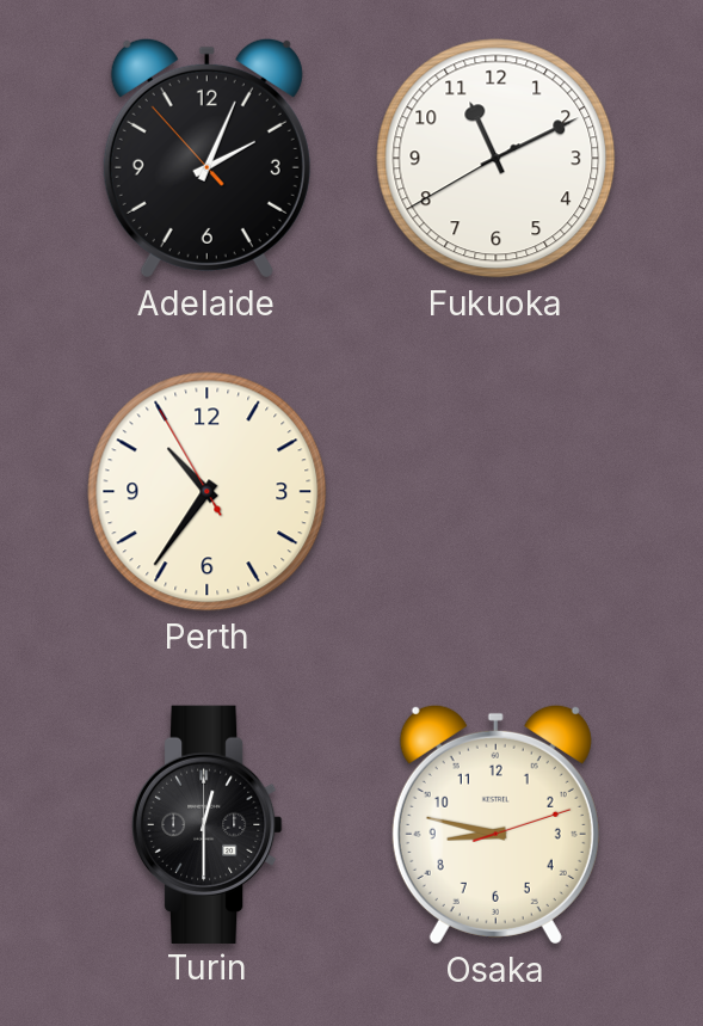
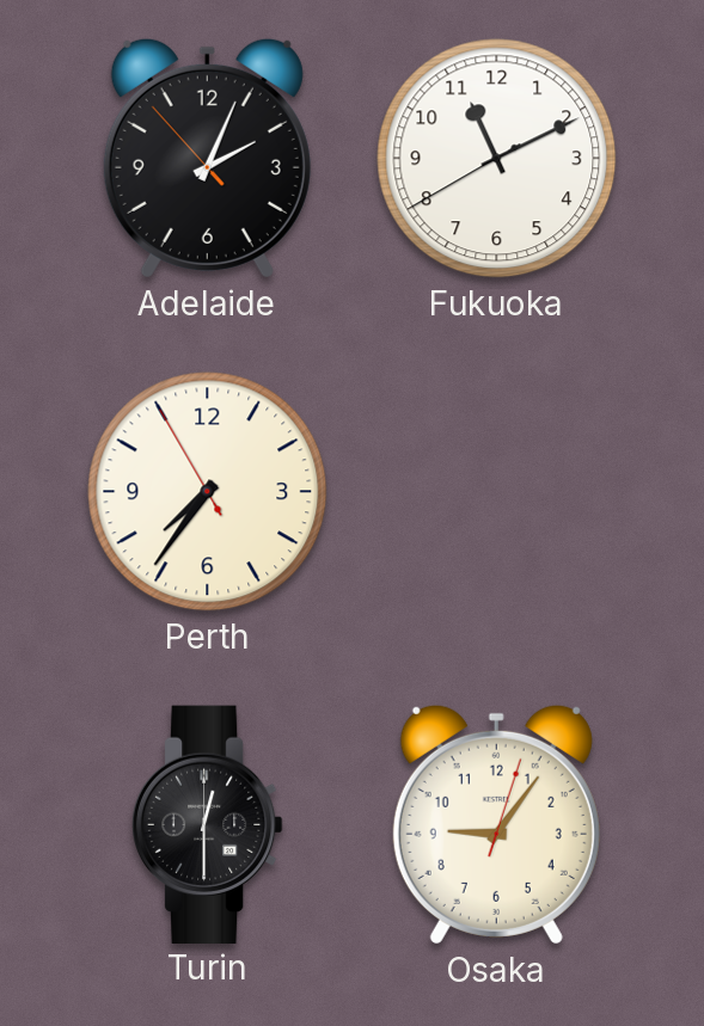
Perth: 10:35 -> 7:35
Osaka: 8:47 -> 9:06
